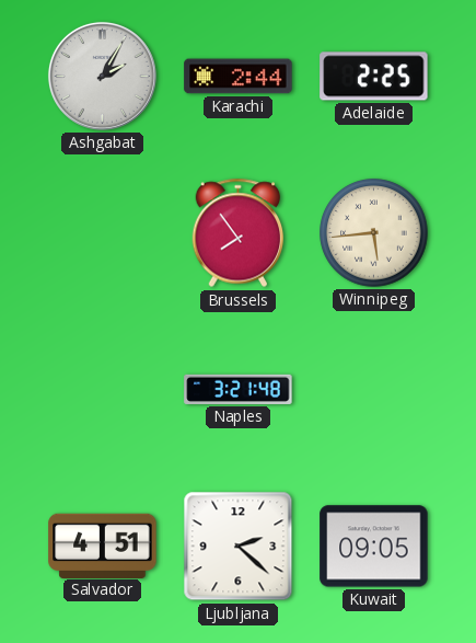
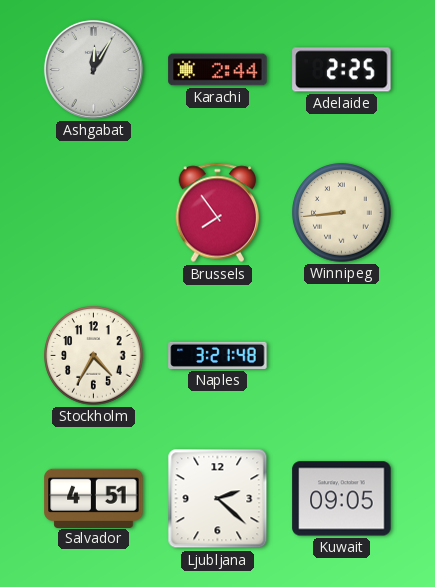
Ashgabat: 2:05 -> 12:05
Winnipeg: 5:44 -> 8:44
Stockholm: none -> 4:35
